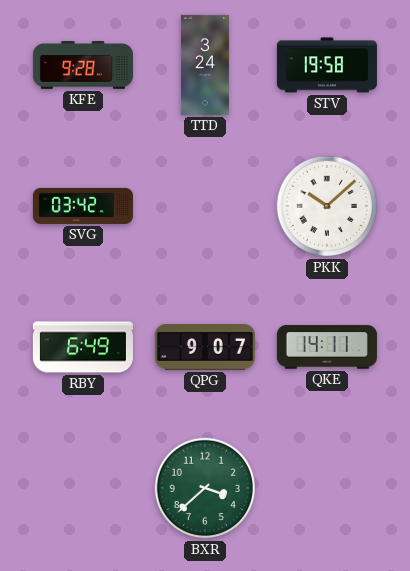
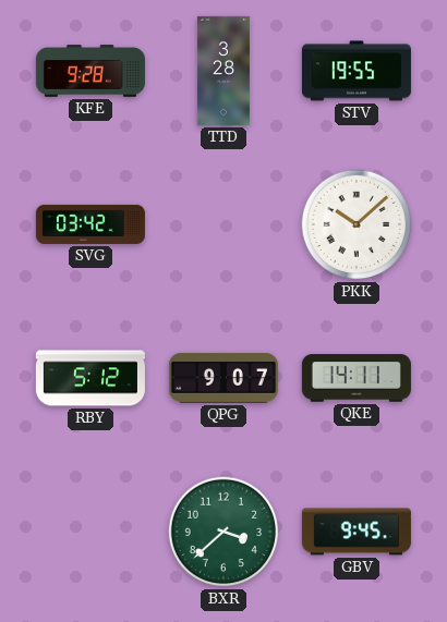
TTD: 3:24 -> 3:28
STV: 19:58 -> 19:55
RBY: 6:49 -> 5:12
GBV: none -> 9:45
